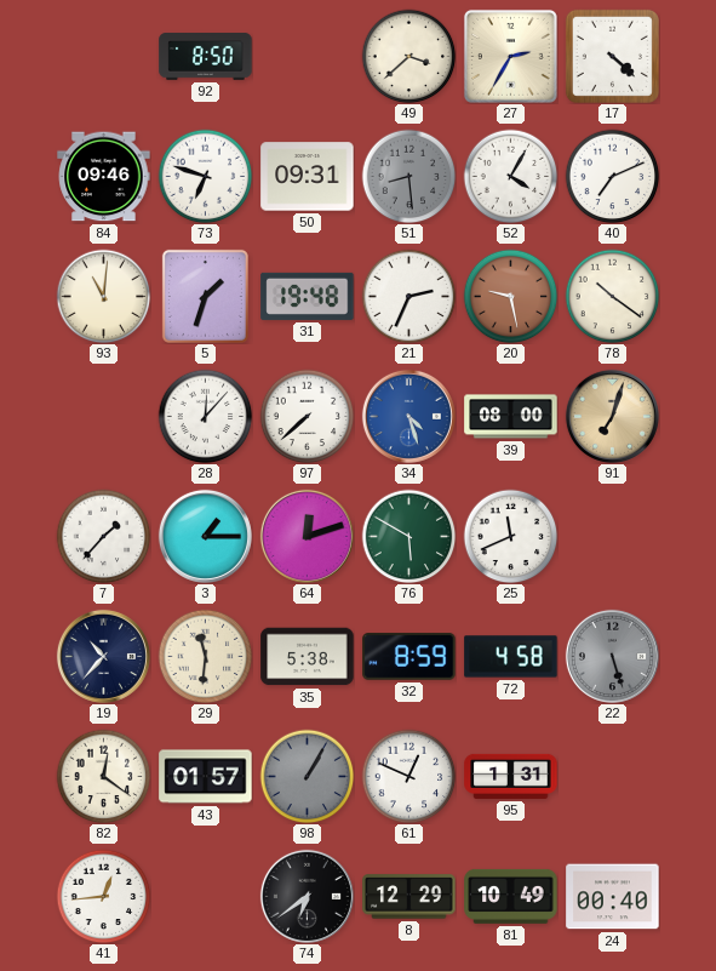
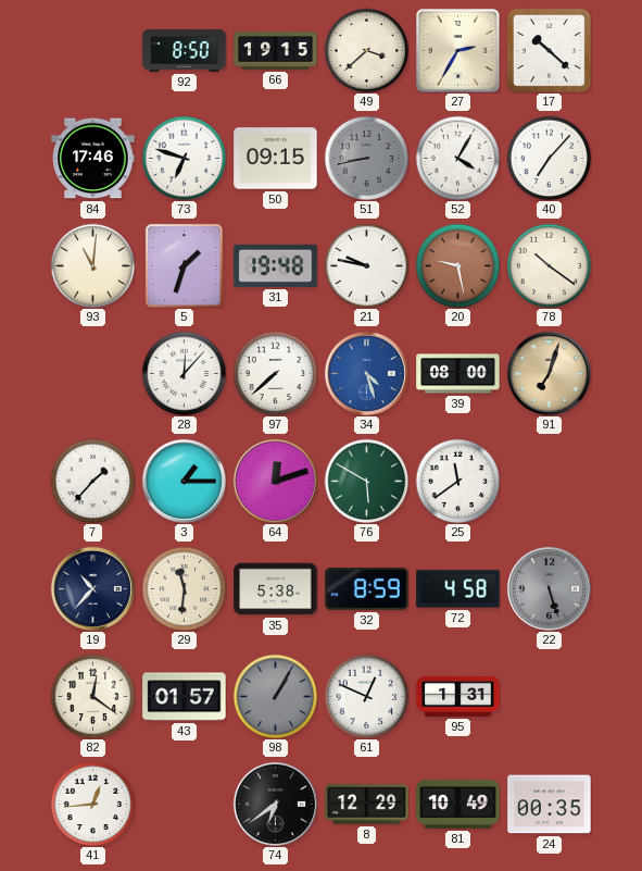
66: none -> 19:15
17: 4:22 -> 10:22
84: 09:46 -> 17:46
50: 09:31 -> 09:15
51: 8:29 -> 8:43
40: 7:11 -> 7:07
21: 2:34 -> 9:47
25: 11:41 -> 11:39
24: 00:40 -> 00:35
